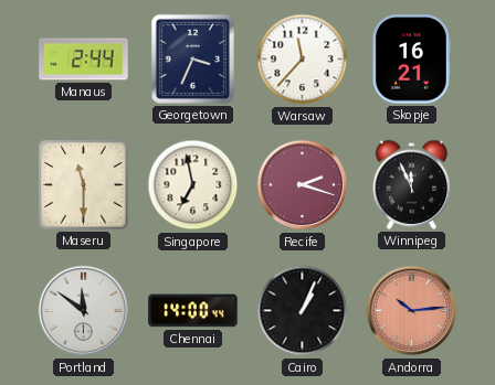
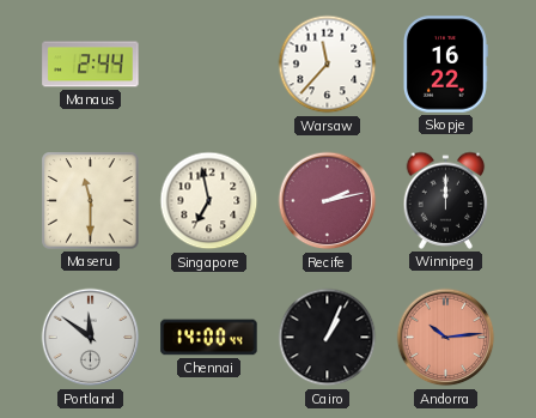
Georgetown: 3:34 -> none
Skopje: 16:21 -> 16:22
Recife: 2:18 -> 2:13
Winnipeg: 11:56 -> 12:00
